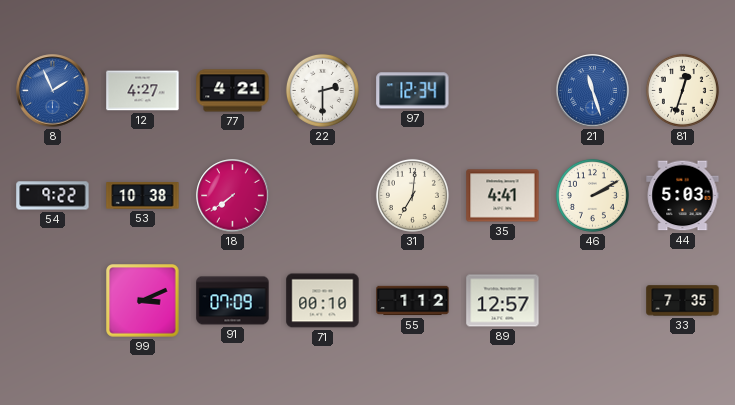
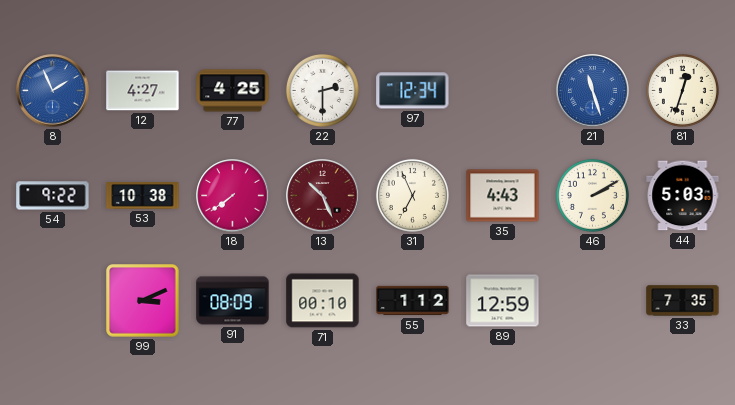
77: 4:21 -> 4:25
13: none -> 10:26
31: 7:01 -> 6:56
35: 4:41 -> 4:43
91: 07:09 -> 08:09
89: 12:57 -> 12:59
